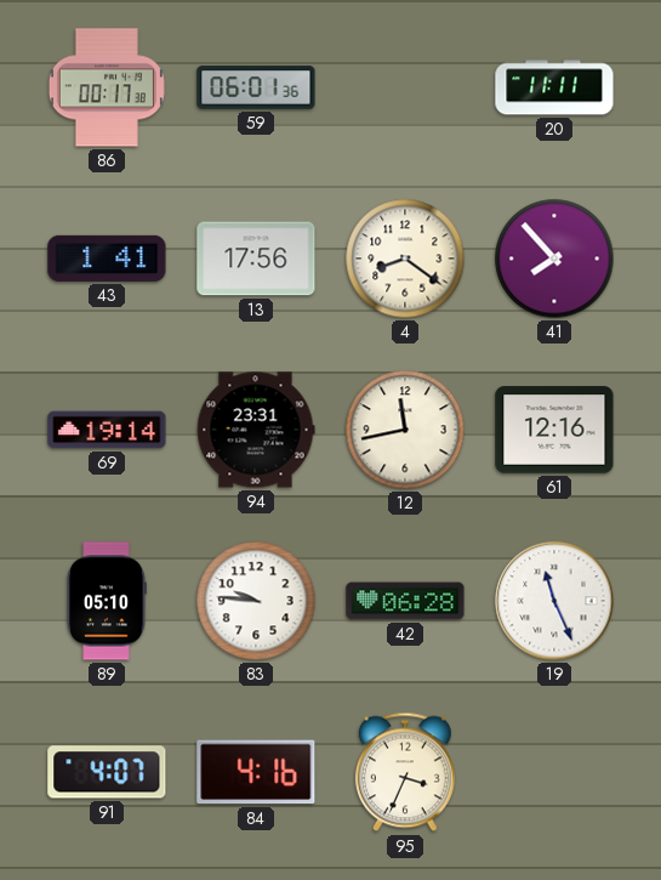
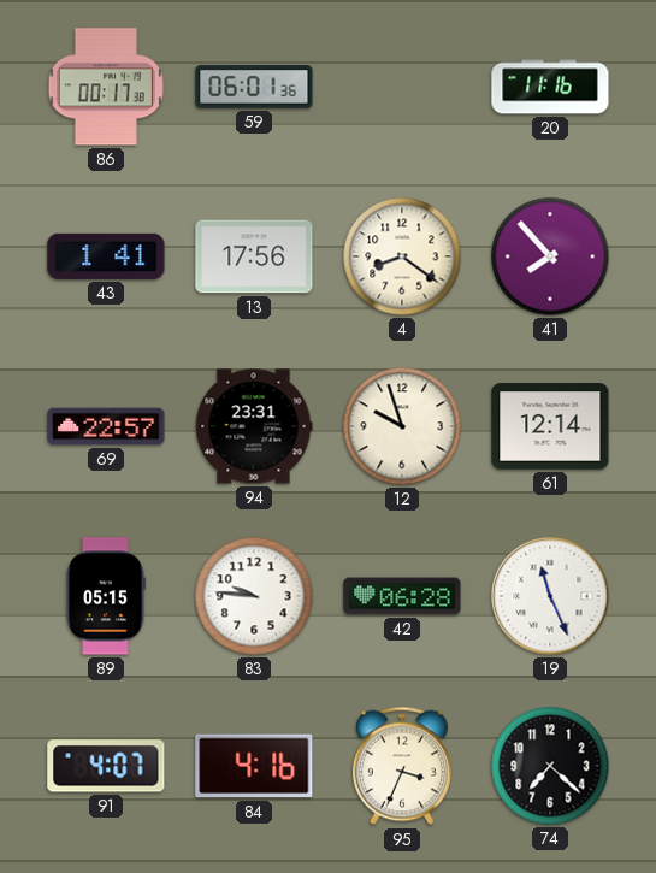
20: 11:11 -> 11:16
69: 19:14 -> 22:57
12: 11:43 -> 9:57
61: 12:16 -> 12:14
89: 05:10 -> 05:15
74: none -> 7:22
